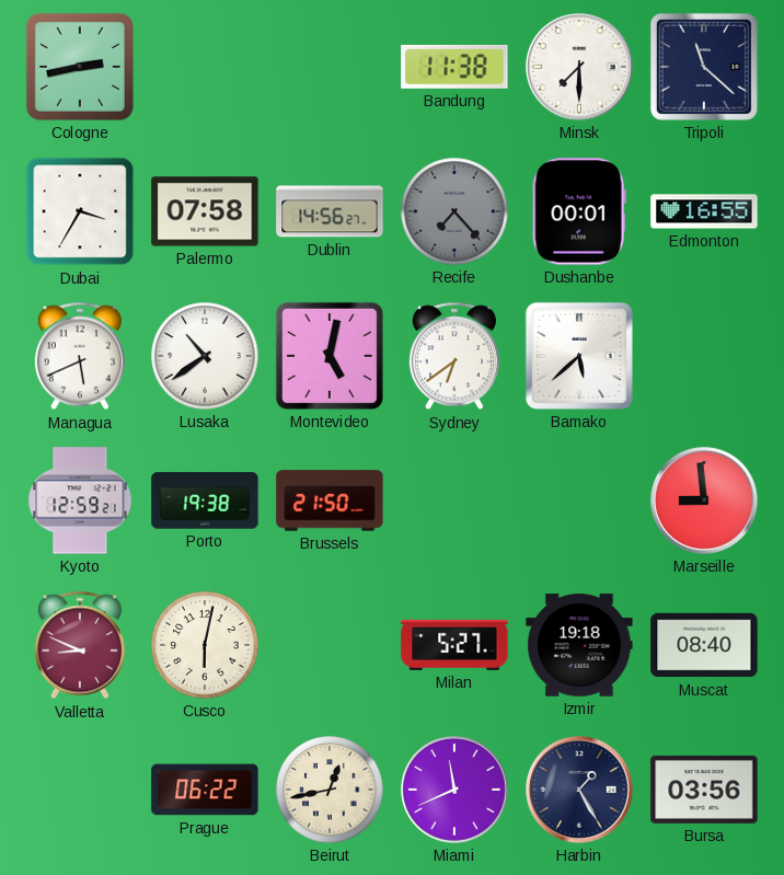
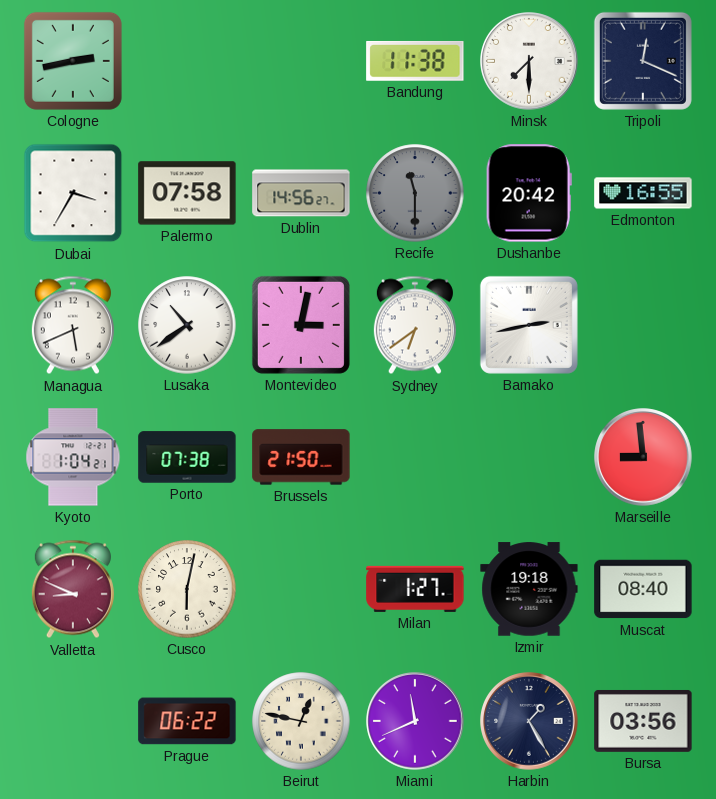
Tripoli: 11:22 -> 12:19
Recife: 7:23 -> 11:30
Dushanbe: 00:01 -> 20:42
Montevideo: 5:02 -> 3:02
Bamako: 5:38 -> 2:43
Kyoto: 12:59 -> 1:04
Porto: 19:38 -> 07:38
Milan: 5:27 -> 1:27
Beirut: 12:43 -> 12:47
